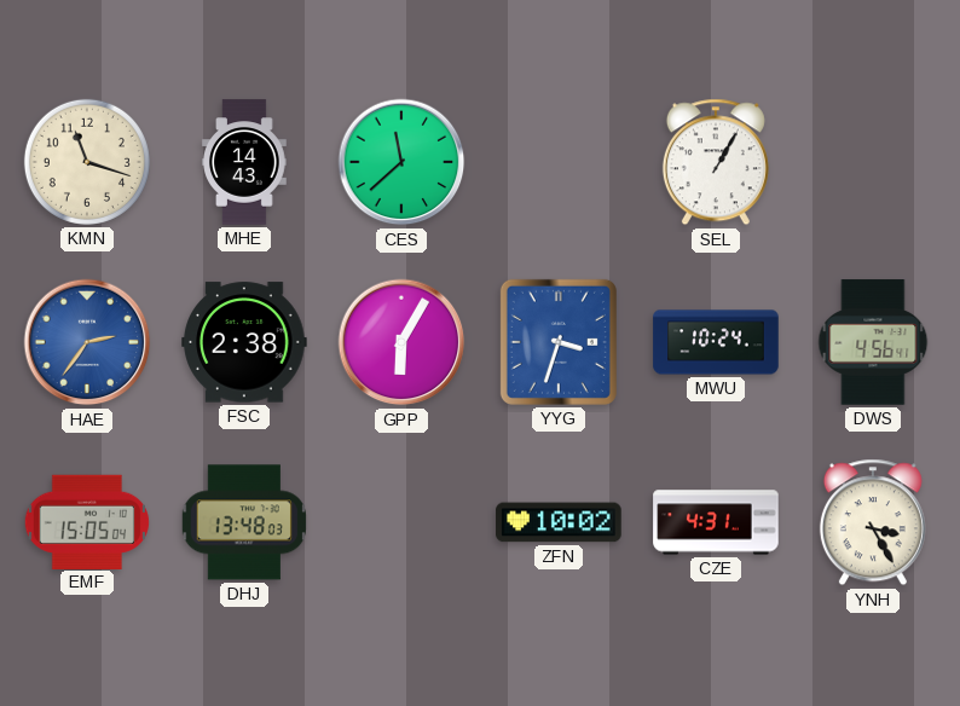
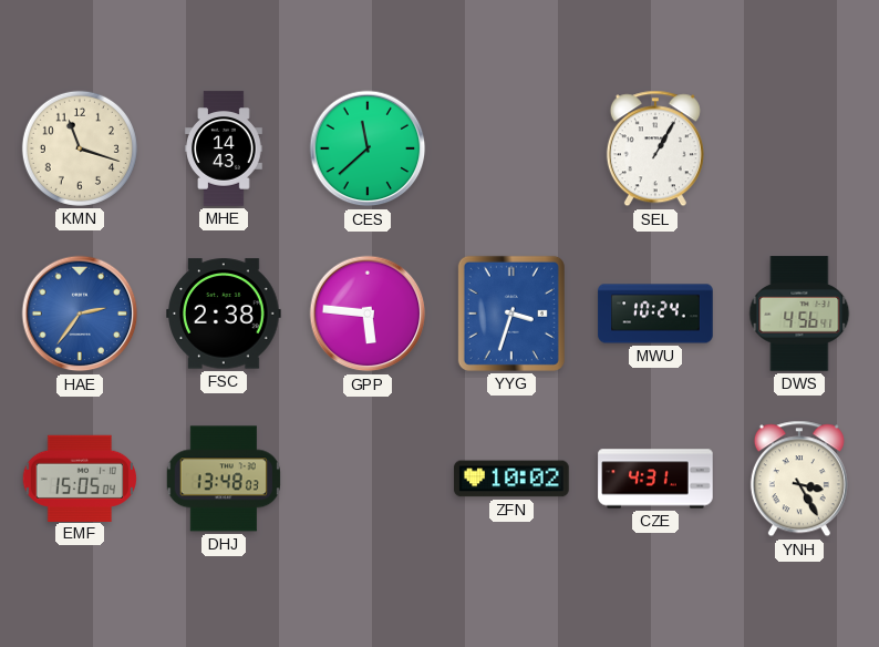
GPP: 6:05 -> 5:46
